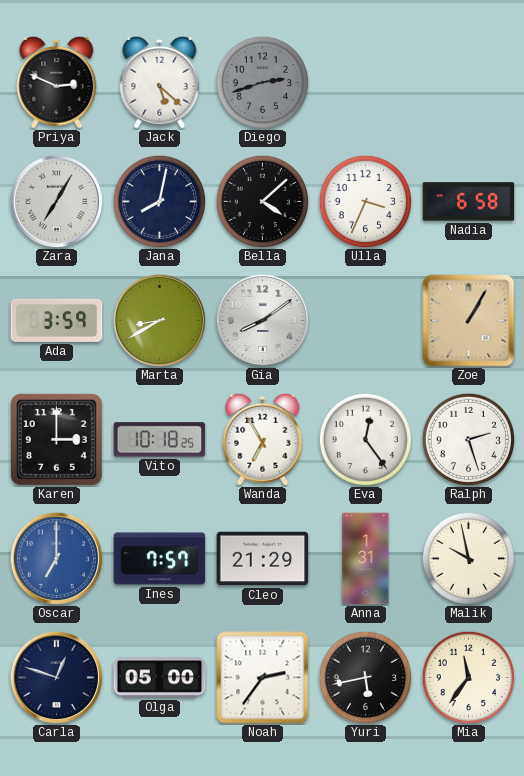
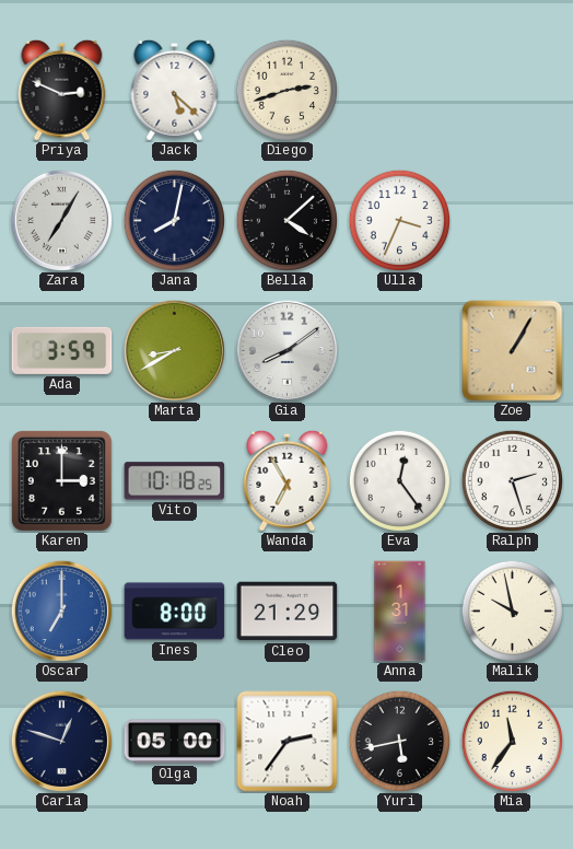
Diego dial: grey -> cream
Nadia: 6:58 -> none
Ines: 7:57 -> 8:00
